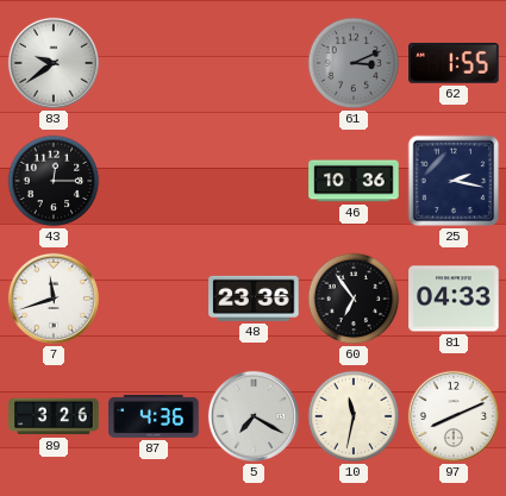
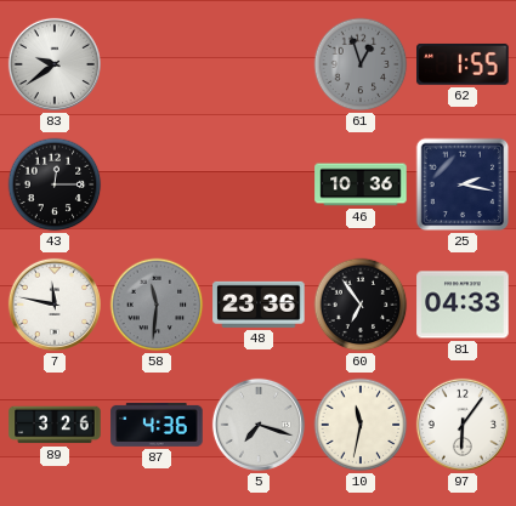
61: 3:11 -> 12:57
7: 11:42 -> 11:47
58: none -> 11:31
5: 7:20 -> 7:18
97: 8:11 -> 6:06
